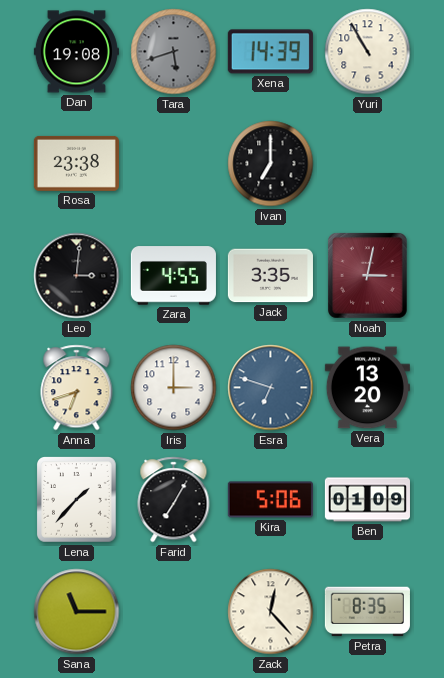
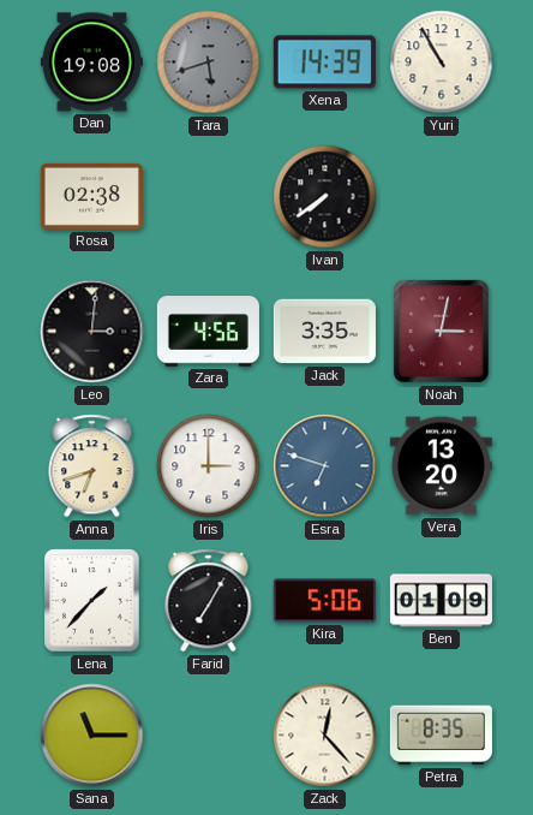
Rosa: 23:38 -> 02:38
Ivan: 7:00 -> 7:39
Zara: 4:55 -> 4:56
